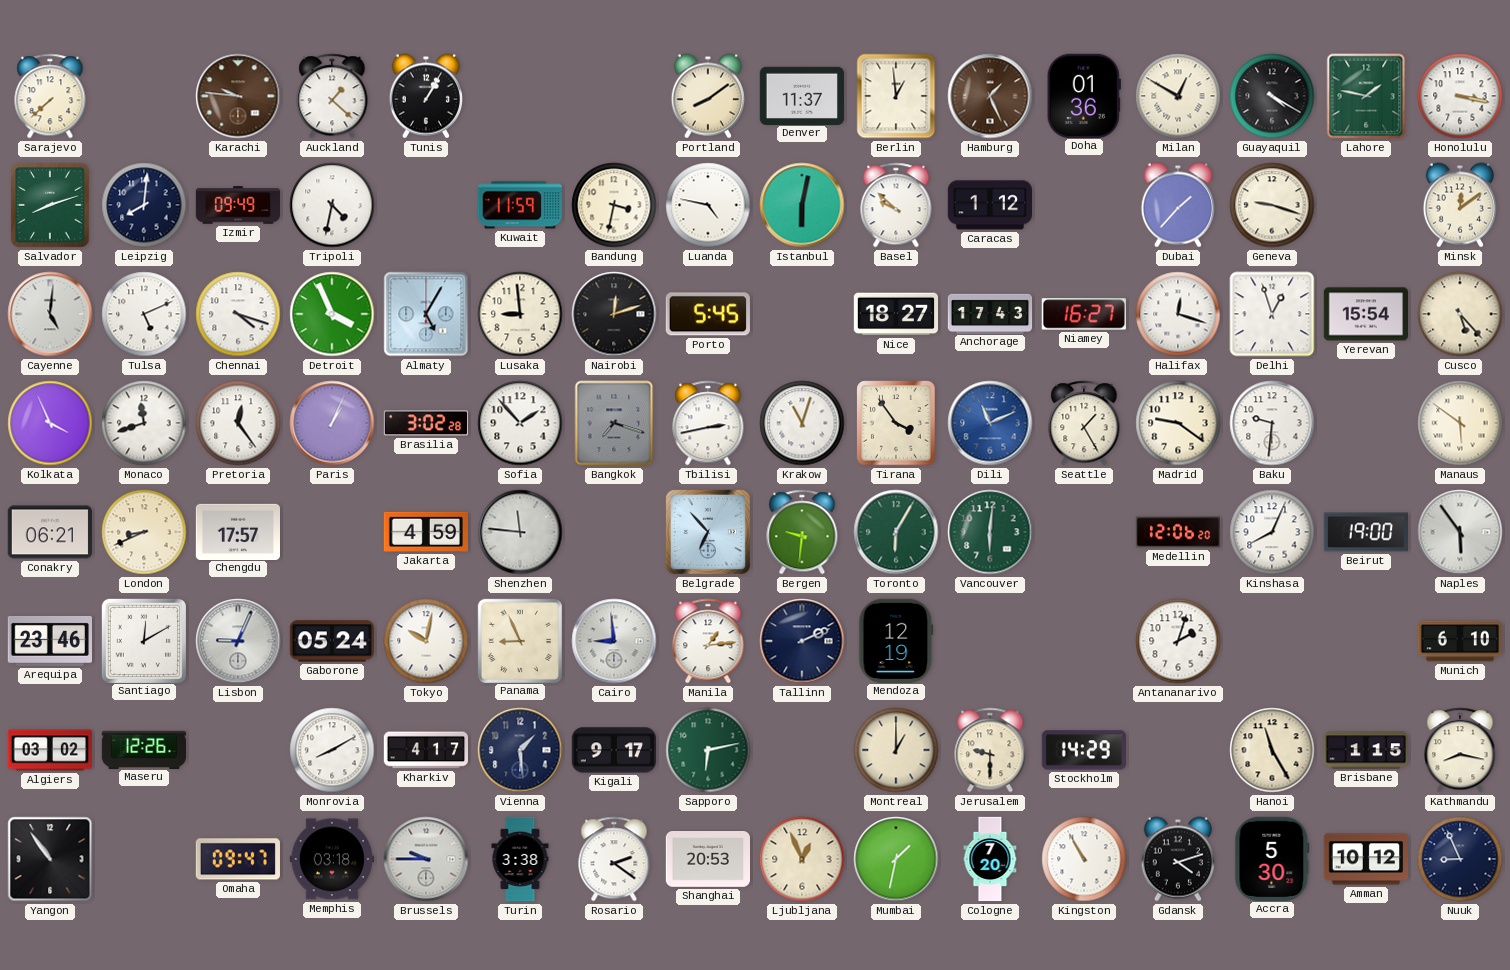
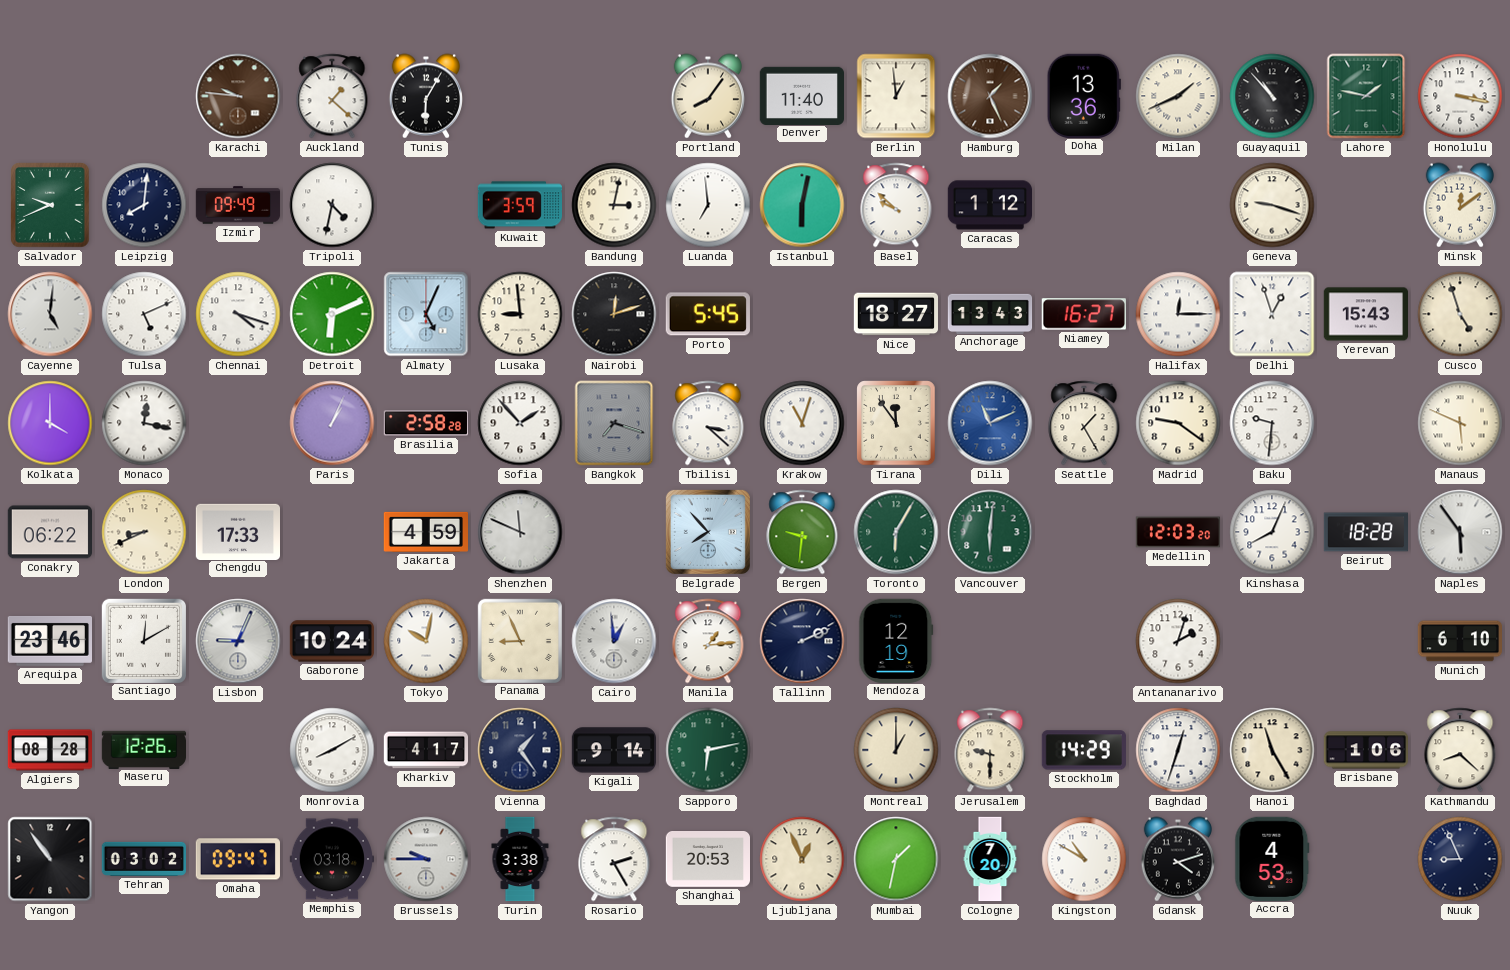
Sarajevo: 7:38 -> none
Tunis: 1:05 -> 6:05
Portland: 8:09 -> 8:06
Denver: 11:37 -> 11:40
Doha: 01:36 -> 13:36
Milan: 12:50 -> 1:41
Guayaquil: 4:20 -> 10:53
Salvador: 8:12 -> 9:41
Kuwait: 11:59 -> 3:59
Bandung: 3:32 -> 3:02
Luanda: 4:47 -> 6:59
Dubai: 1:37 -> none
Detroit: 3:56 -> 6:11
Almaty: 5:05 -> 5:04
Anchorage: 17:43 -> 13:43
Halifax: 12:18 -> 12:15
Yerevan: 15:54 -> 15:43
Cusco: 5:23 -> 4:57
Kolkata: 3:56 -> 4:00
Monaco: 11:42 -> 12:17
Pretoria: 12:24 -> none
Brasilia: 3:02 -> 2:58
Tbilisi: 2:43 -> 3:22
Tirana: 3:54 -> 11:54
Manaus: 5:51 -> 5:49
Conakry: 06:21 -> 06:22
Chengdu: 17:57 -> 17:33
Shenzhen: 11:46 -> 11:49
Belgrade: 6:53 -> 7:53
Medellin: 12:06 -> 12:03
Beirut: 19:00 -> 18:28
Gaborone: 05:24 -> 10:24
Cairo: 8:59 -> 12:59
Algiers: 03:02 -> 08:28
Vienna: 1:29 -> 1:24
Kigali: 9:17 -> 9:14
Baghdad: none -> 12:33
Brisbane: 1:15 -> 1:06
Kathmandu: 8:17 -> 8:22
Tehran: none -> 03:02
Rosario: 2:21 -> 2:25
Kingston: 10:55 -> 10:50
Accra: 5:30 -> 4:53
Amman: 10:12 -> none
